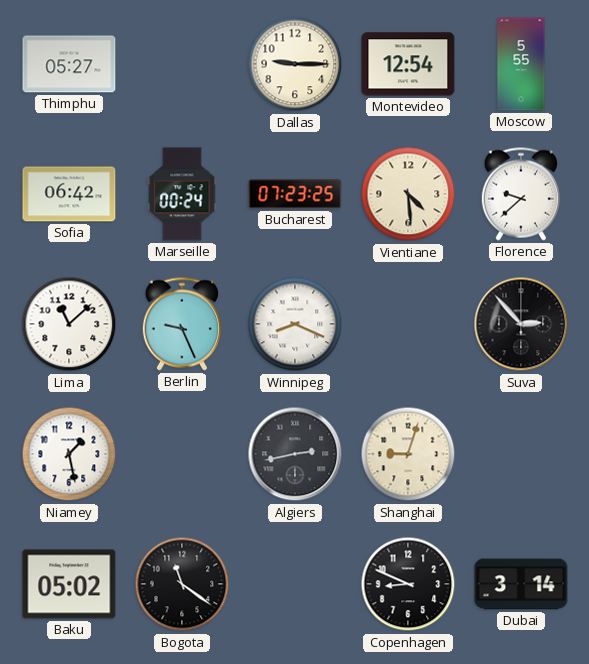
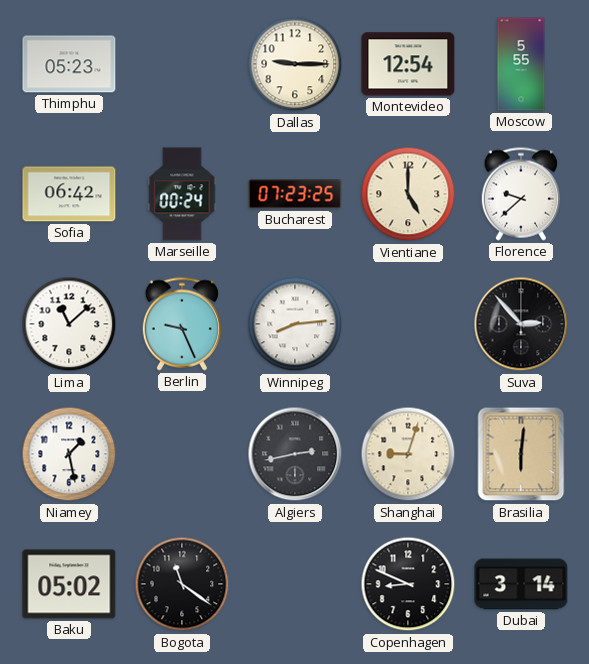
Thimphu: 05:27 -> 05:23
Vientiane: 4:29 -> 5:00
Winnipeg: 8:19 -> 8:14
Brasilia: none -> 6:01
